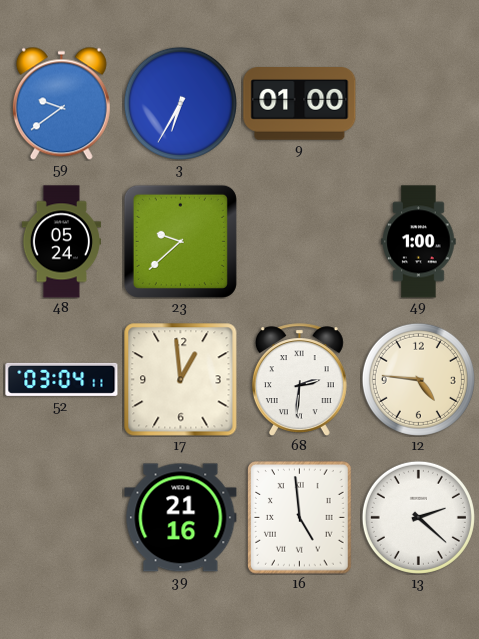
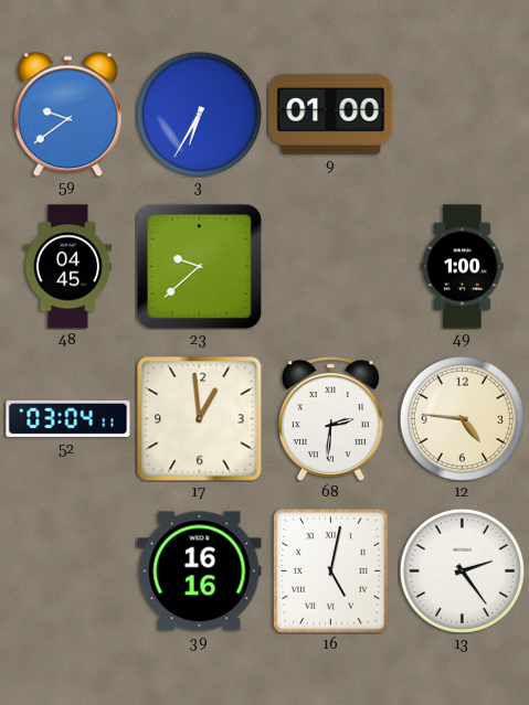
48: 05:24 -> 04:45
39: 21:16 -> 16:16
16: 4:59 -> 5:02
13: 2:22 -> 2:24
